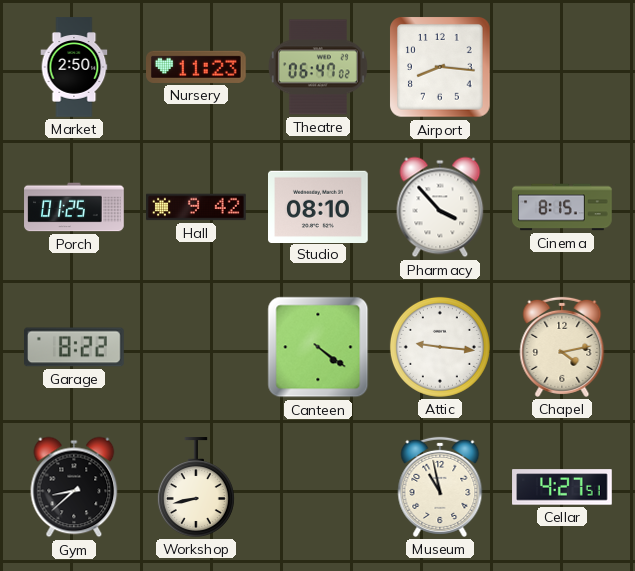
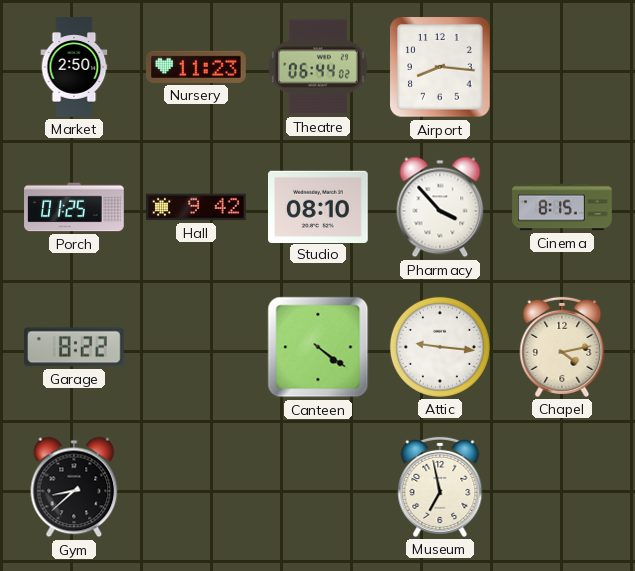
Theatre: 06:47 -> 06:44
Workshop: 8:43 -> none
Museum: 10:58 -> 6:58
Cellar: 4:27 -> none
